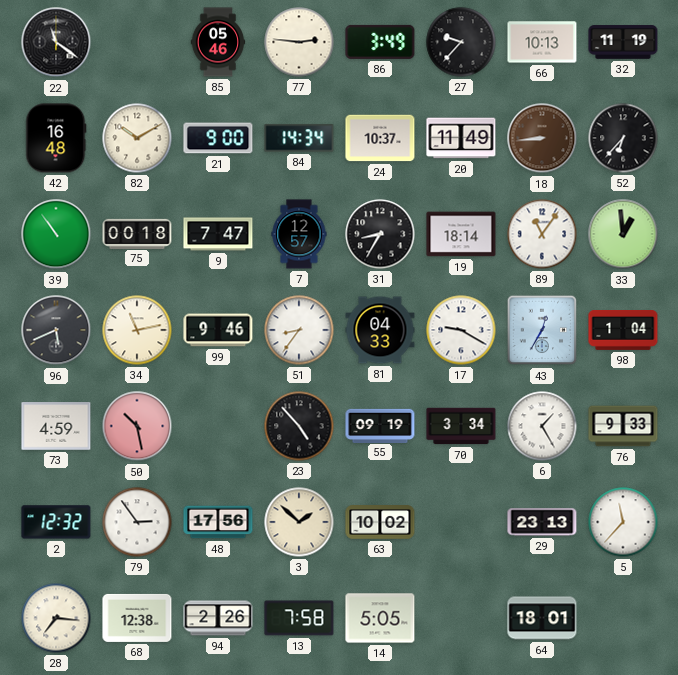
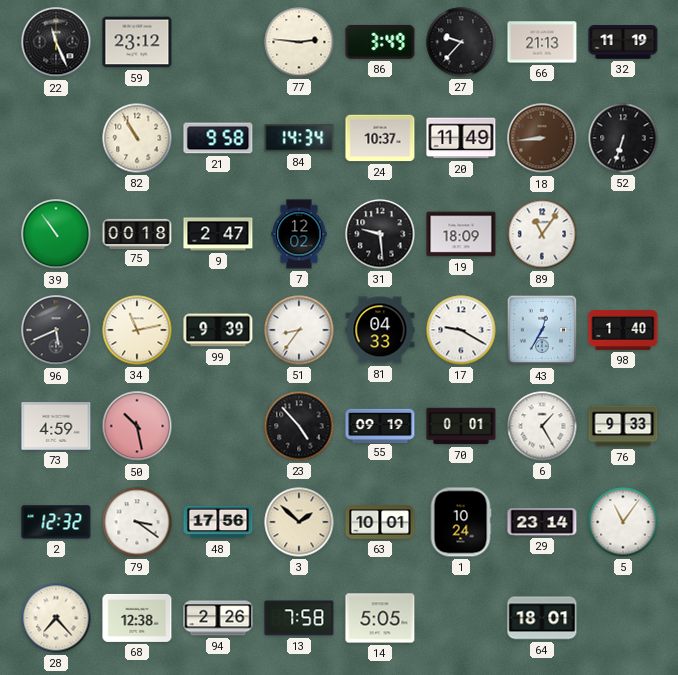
22: 11:21 -> 11:26
59: none -> 23:12
85: 05:46 -> none
66: 10:13 -> 21:13
42: 16:48 -> none
82: 10:10 -> 10:55
21: 9:00 -> 9:58
52: 6:37 -> 6:33
9: 7:47 -> 2:47
7: 12:57 -> 12:02
31: 8:35 -> 9:29
19: 18:14 -> 18:09
33: 12:59 -> none
99: 9:46 -> 9:39
98: 1:04 -> 1:40
70: 3:34 -> 0:01
79: 2:54 -> 3:21
63: 10:02 -> 10:01
1: none -> 10:24
29: 23:13 -> 23:14
5: 11:37 -> 11:06
28: 7:16 -> 7:23
